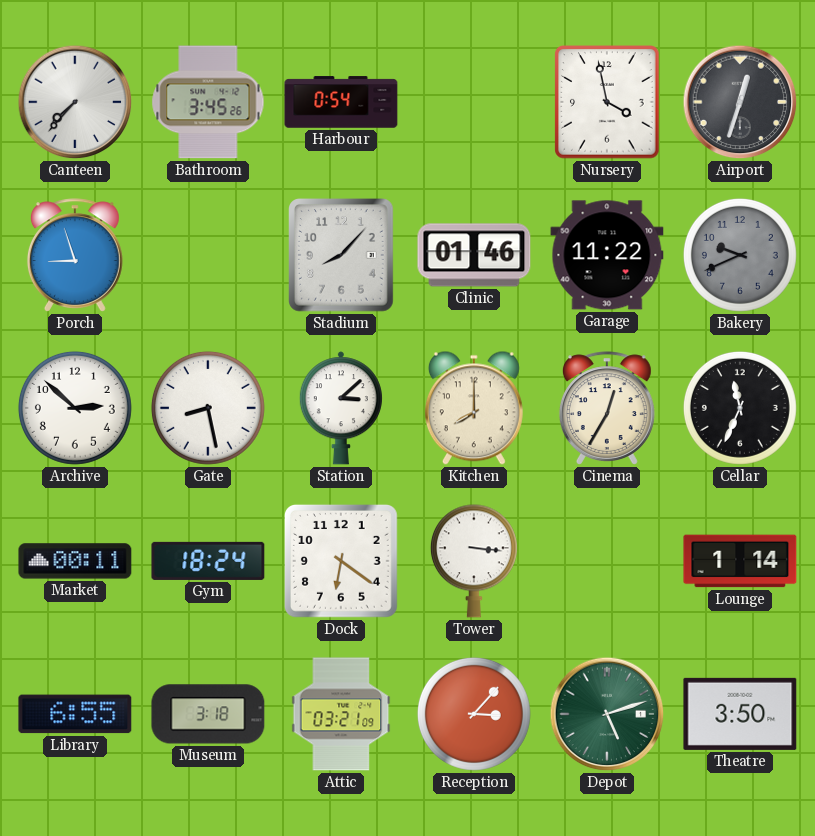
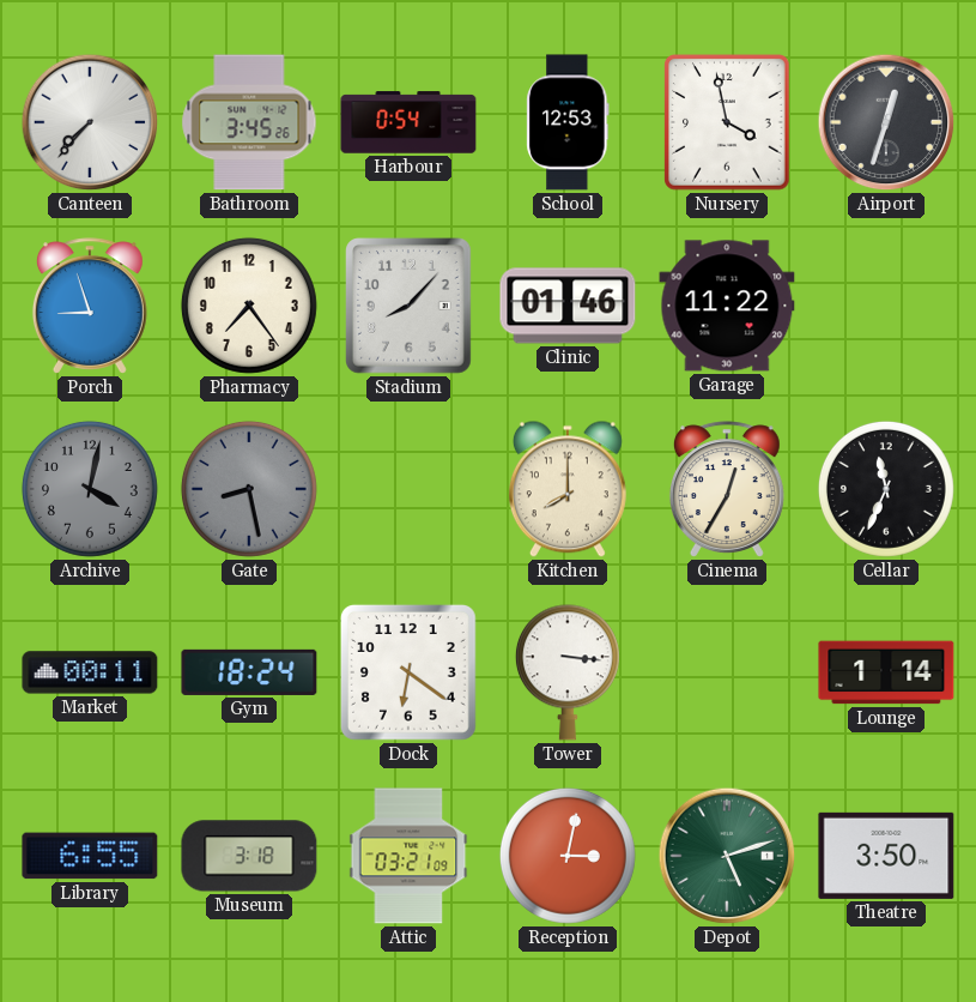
School: none -> 12:53
Pharmacy: none -> 7:24
Bakery: 9:41 -> none
Archive: 2:52 -> 4:02
Archive dial: white -> grey
Gate dial: white -> grey
Station: 3:08 -> none
Reception: 3:07 -> 3:02
